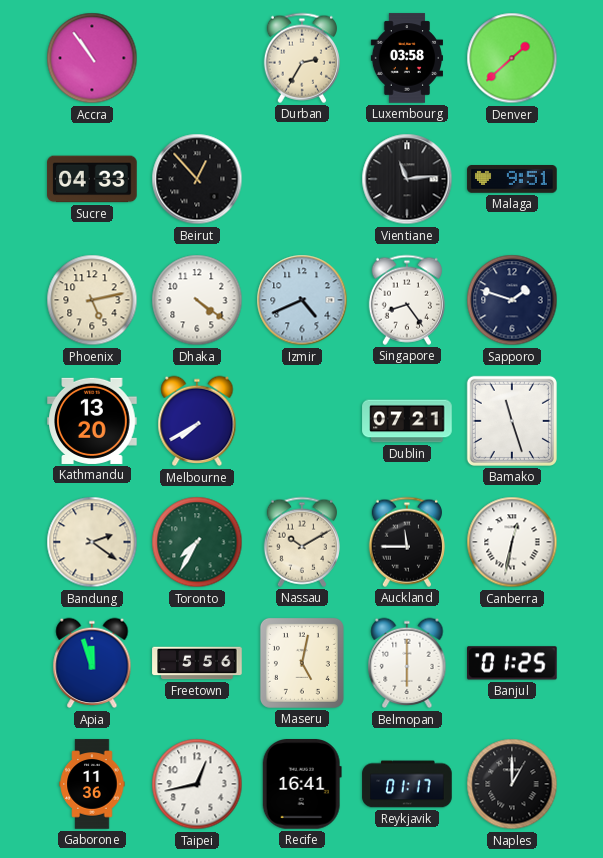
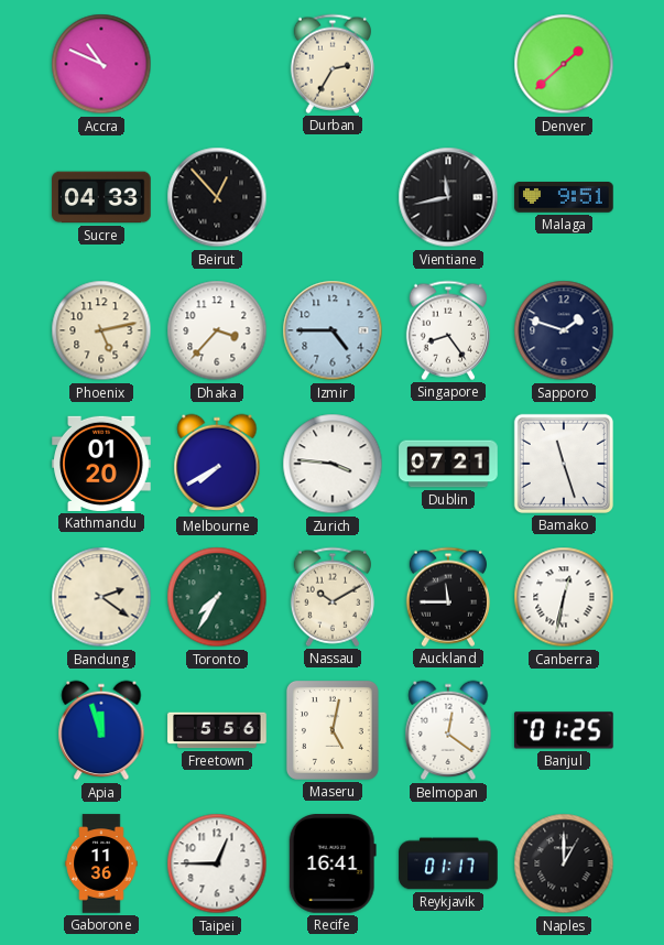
Accra: 10:54 -> 10:49
Luxembourg: 03:58 -> none
Vientiane: 11:14 -> 11:43
Dhaka: 4:21 -> 3:37
Izmir: 4:41 -> 4:45
Kathmandu: 13:20 -> 01:20
Zurich: none -> 3:46
Belmopan: 6:00 -> 12:21
Taipei: 12:43 -> 12:45
